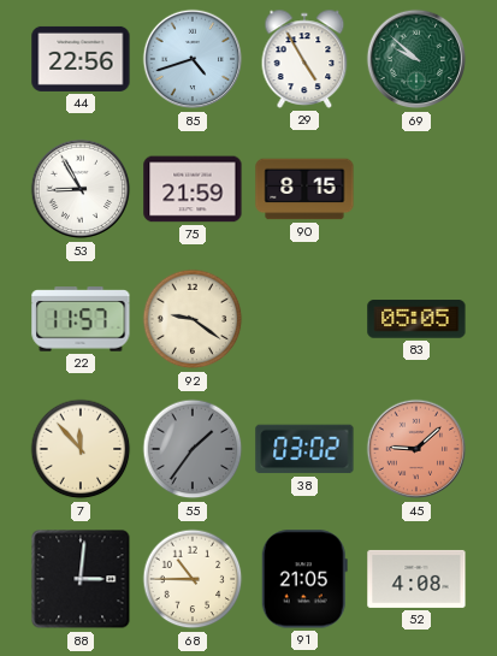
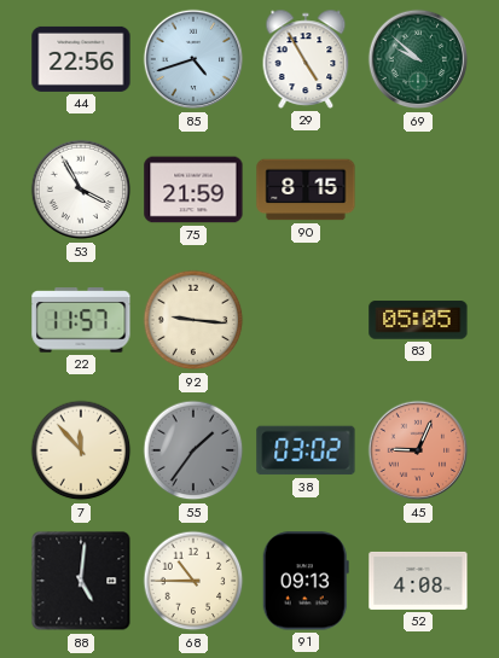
53: 8:55 -> 3:55
92: 9:21 -> 9:16
45: 9:08 -> 9:04
88: 3:01 -> 5:01
91: 21:05 -> 09:13
